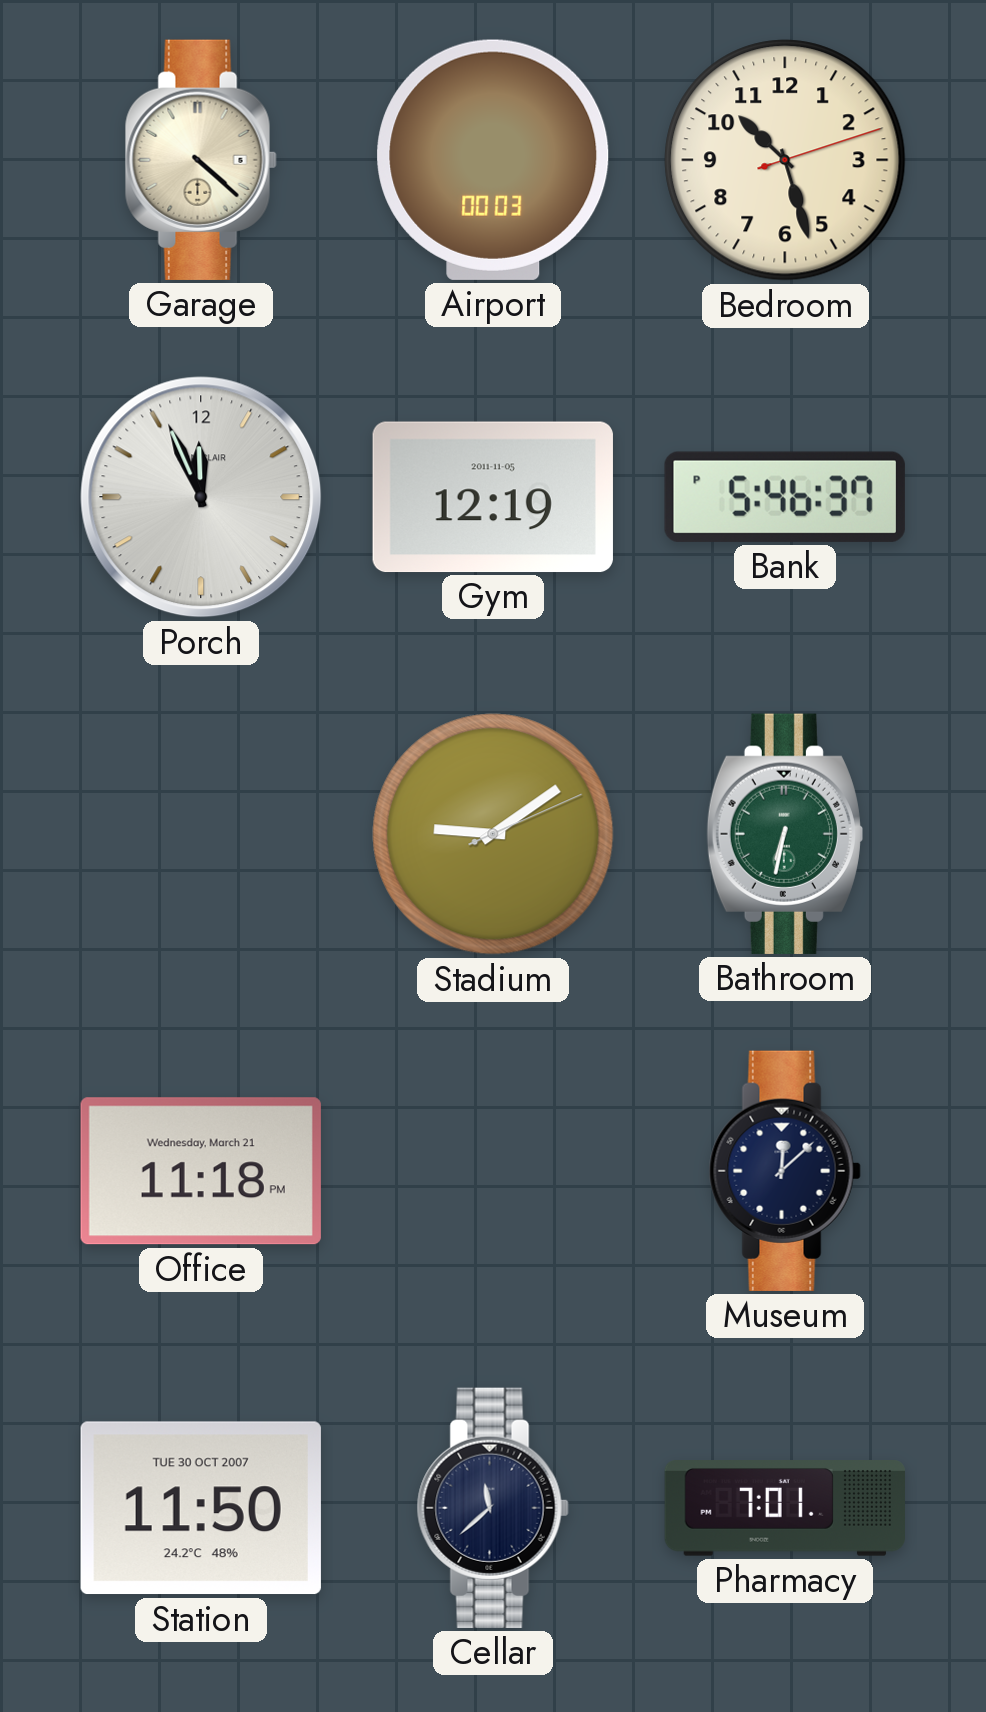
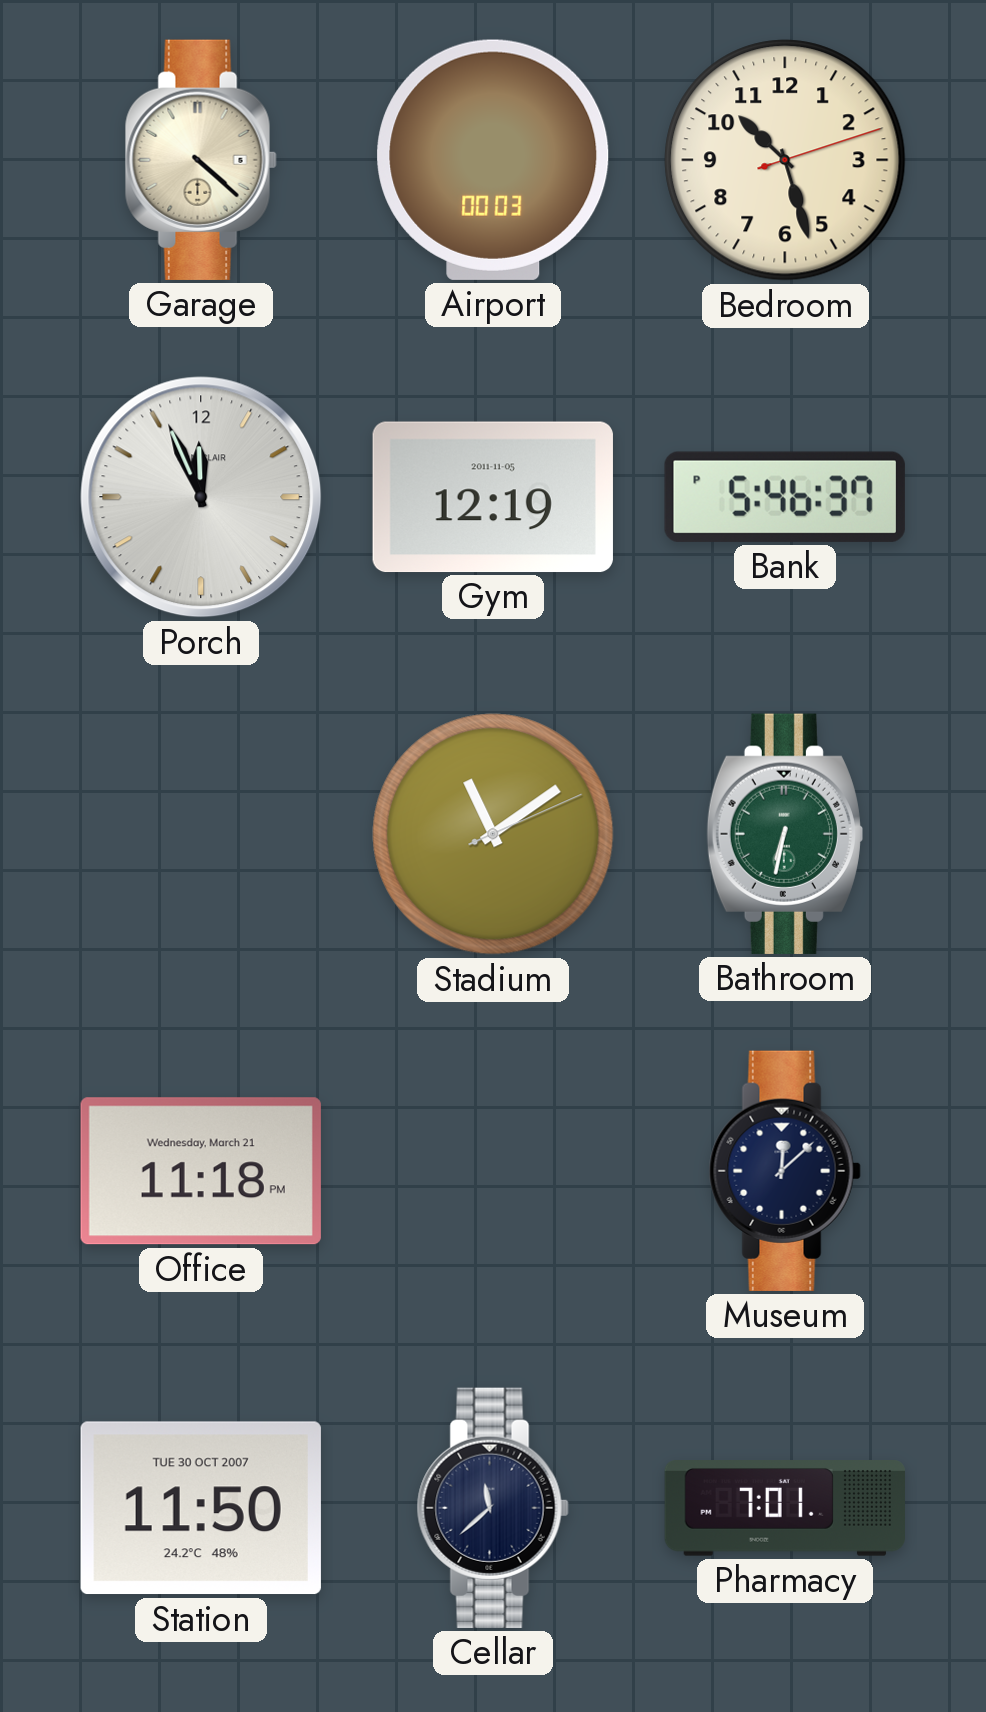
Stadium: 9:09 -> 11:09
